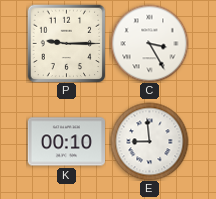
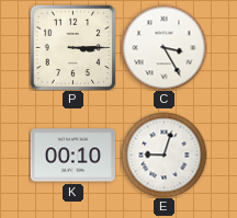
P: 9:15 -> 3:15
E: 8:59 -> 9:03
